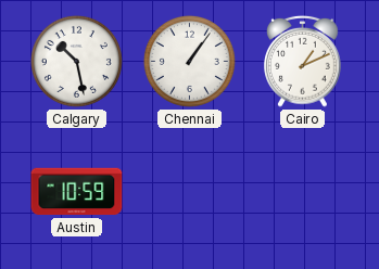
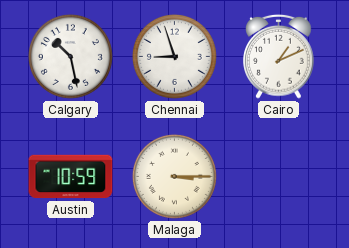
Chennai: 1:06 -> 8:57
Malaga: none -> 3:15
